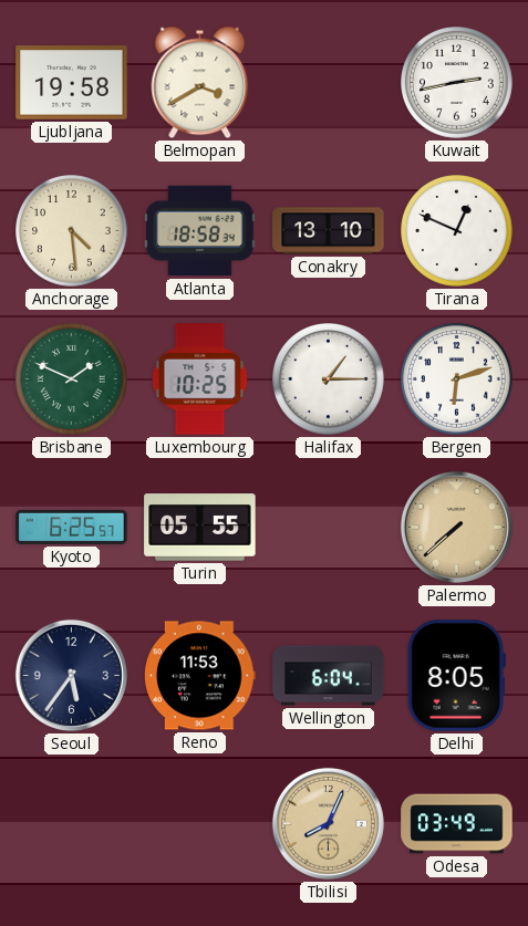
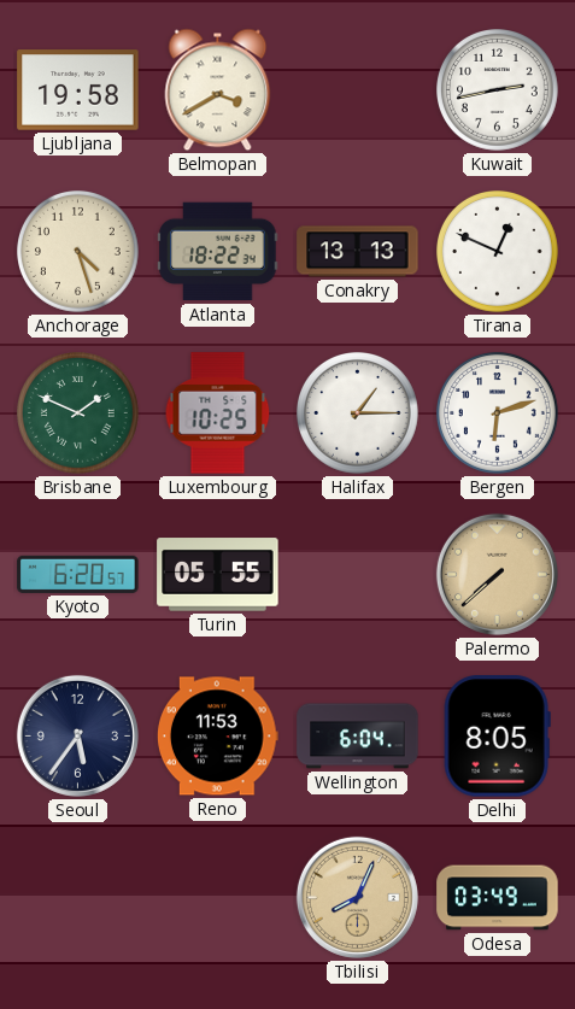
Anchorage: 4:29 -> 4:27
Atlanta: 18:58 -> 18:22
Conakry: 13:10 -> 13:13
Kyoto: 6:25 -> 6:20
